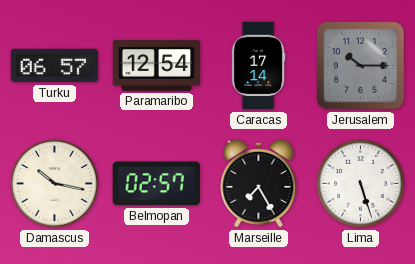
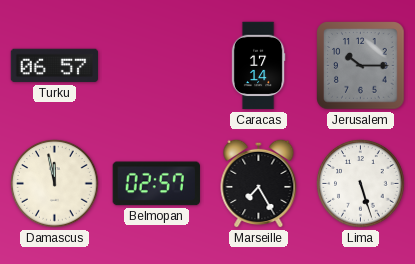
Paramaribo: 12:54 -> none
Damascus: 10:17 -> 11:58
